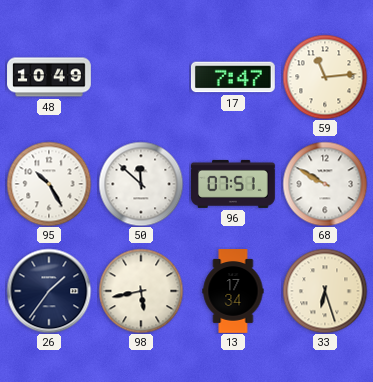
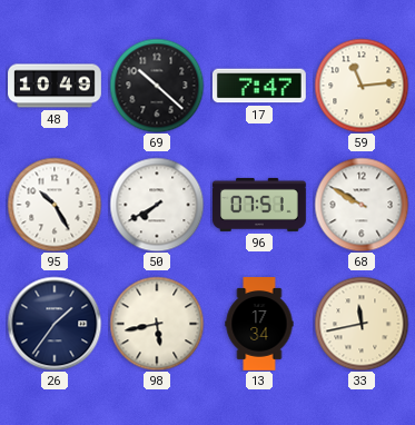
69: none -> 10:22
50: 11:52 -> 7:40
33: 6:27 -> 11:43
